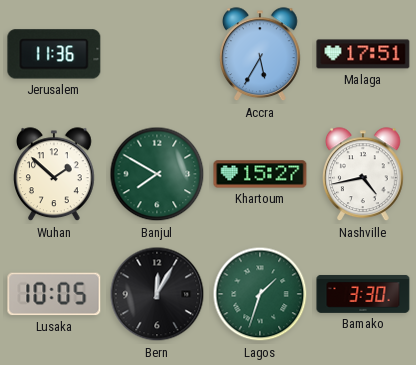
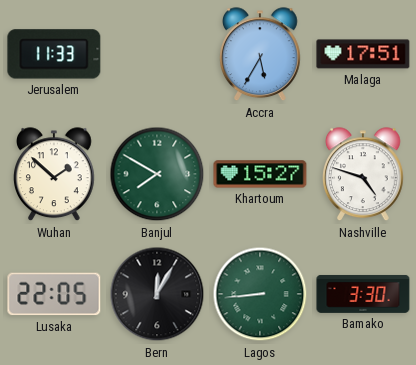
Jerusalem: 11:36 -> 11:33
Nashville: 4:43 -> 4:48
Lusaka: 10:05 -> 22:05
Lagos: 1:33 -> 8:44
